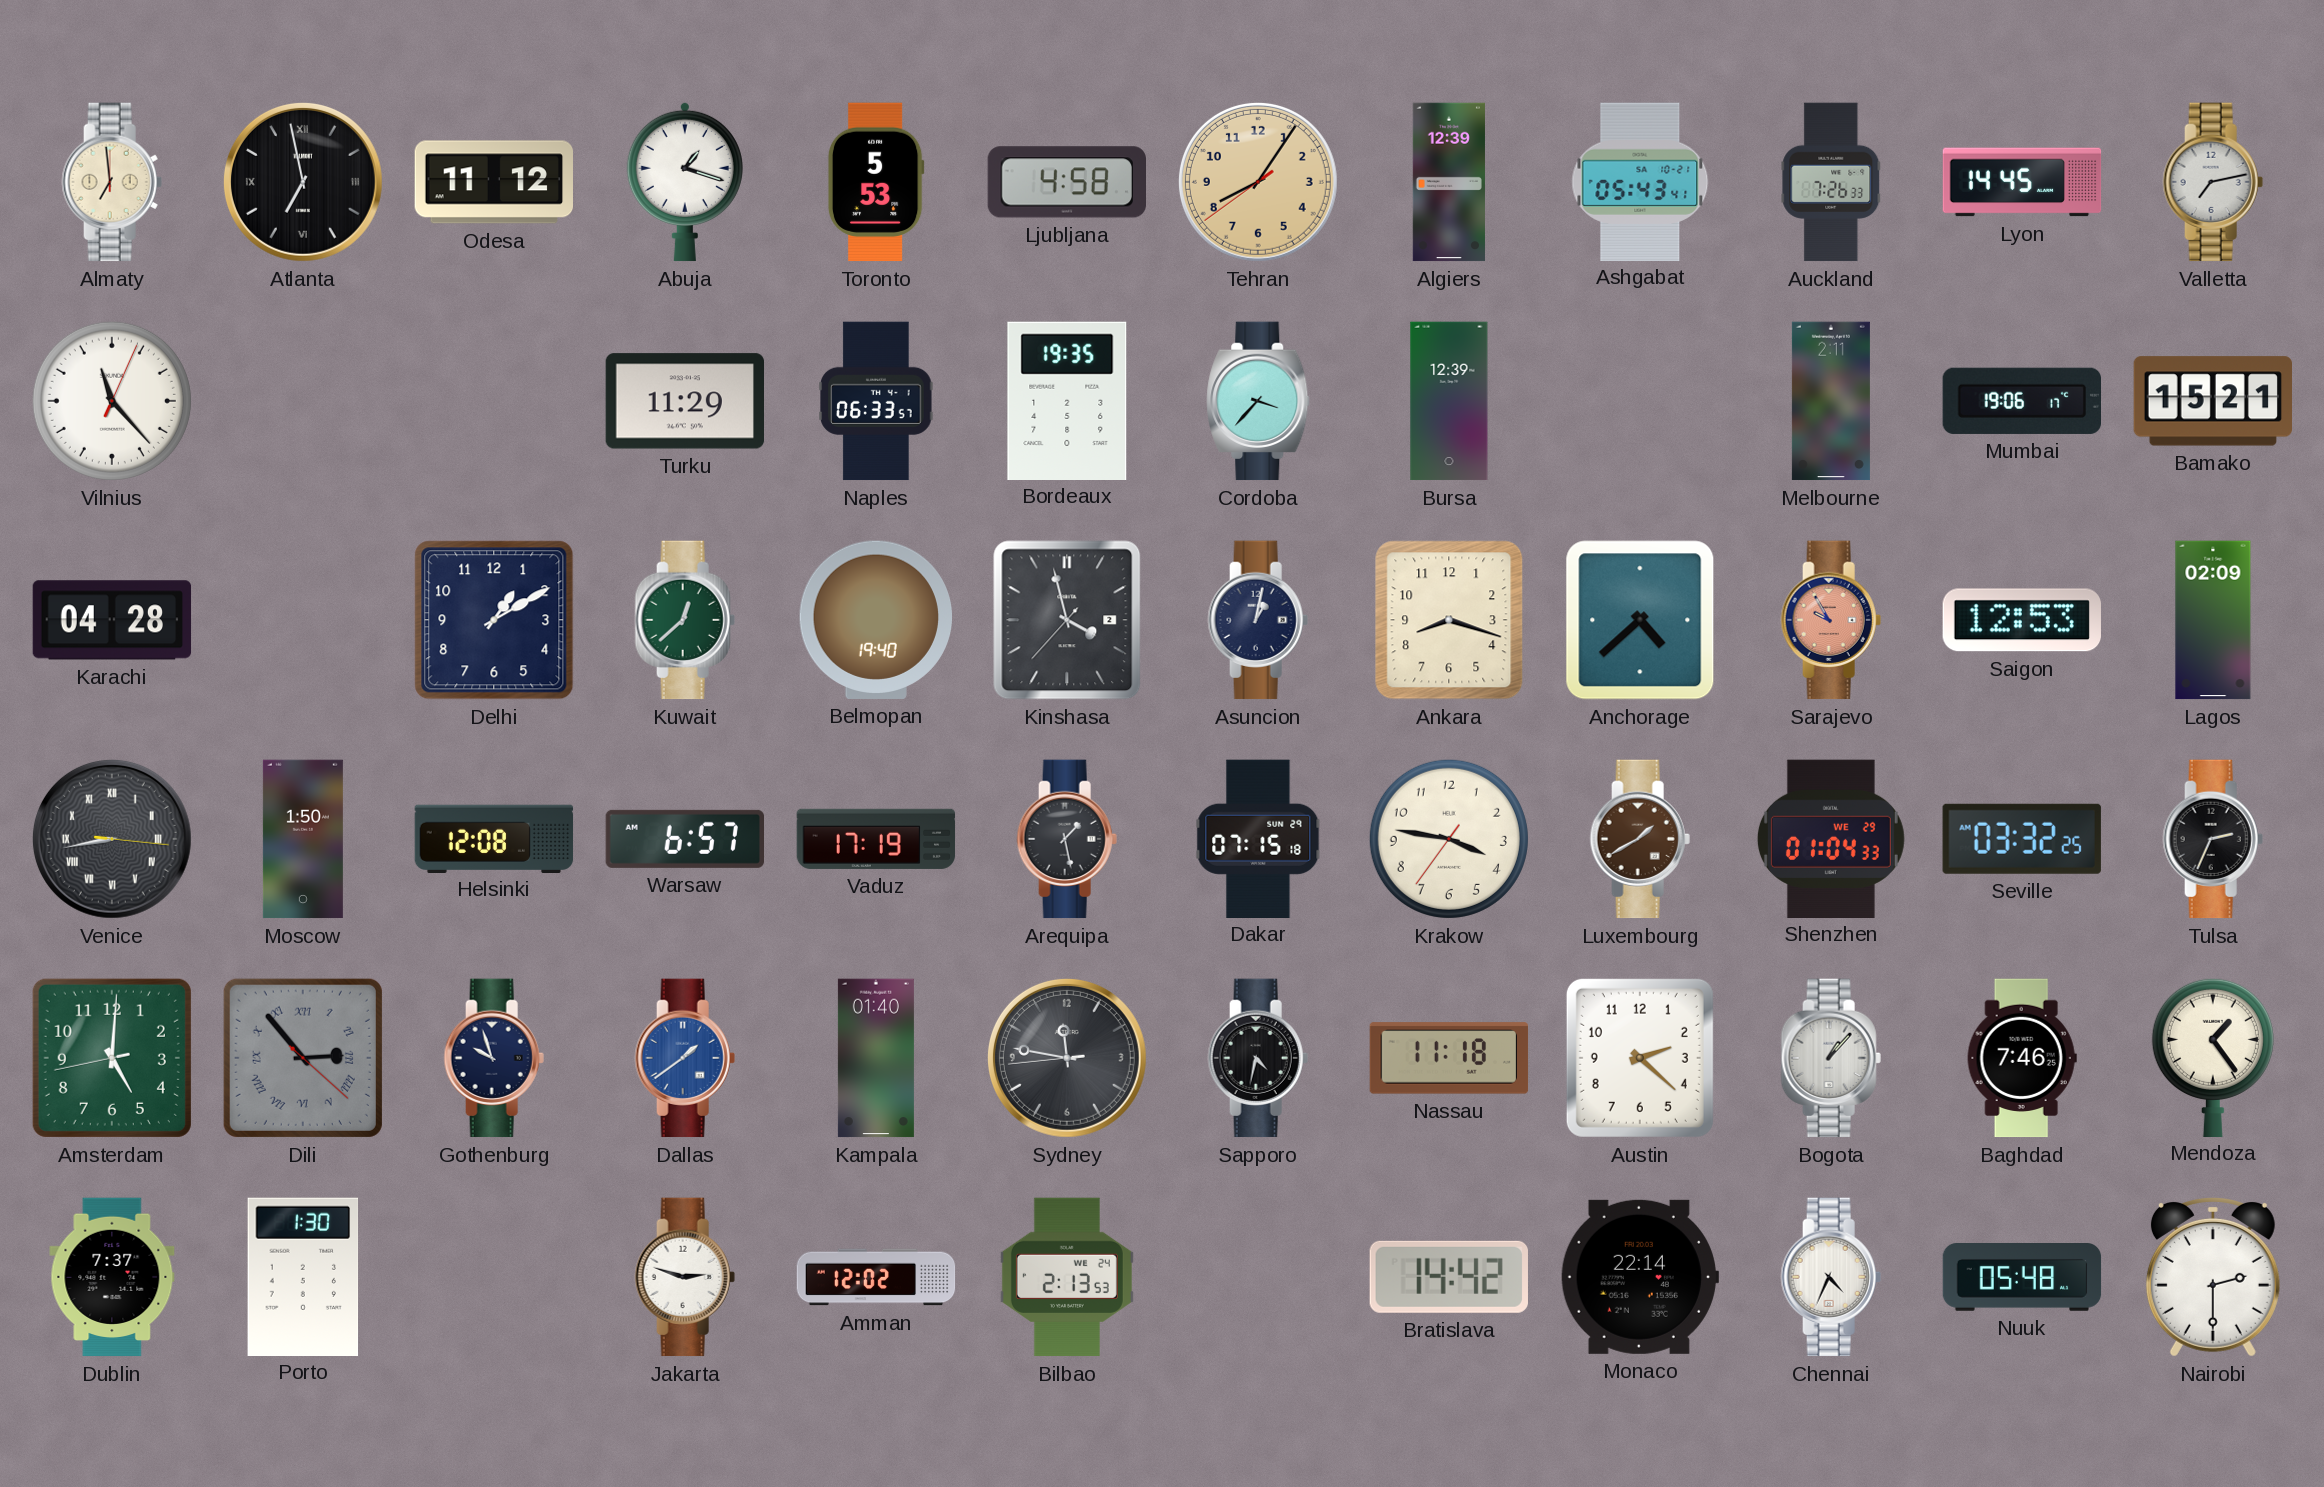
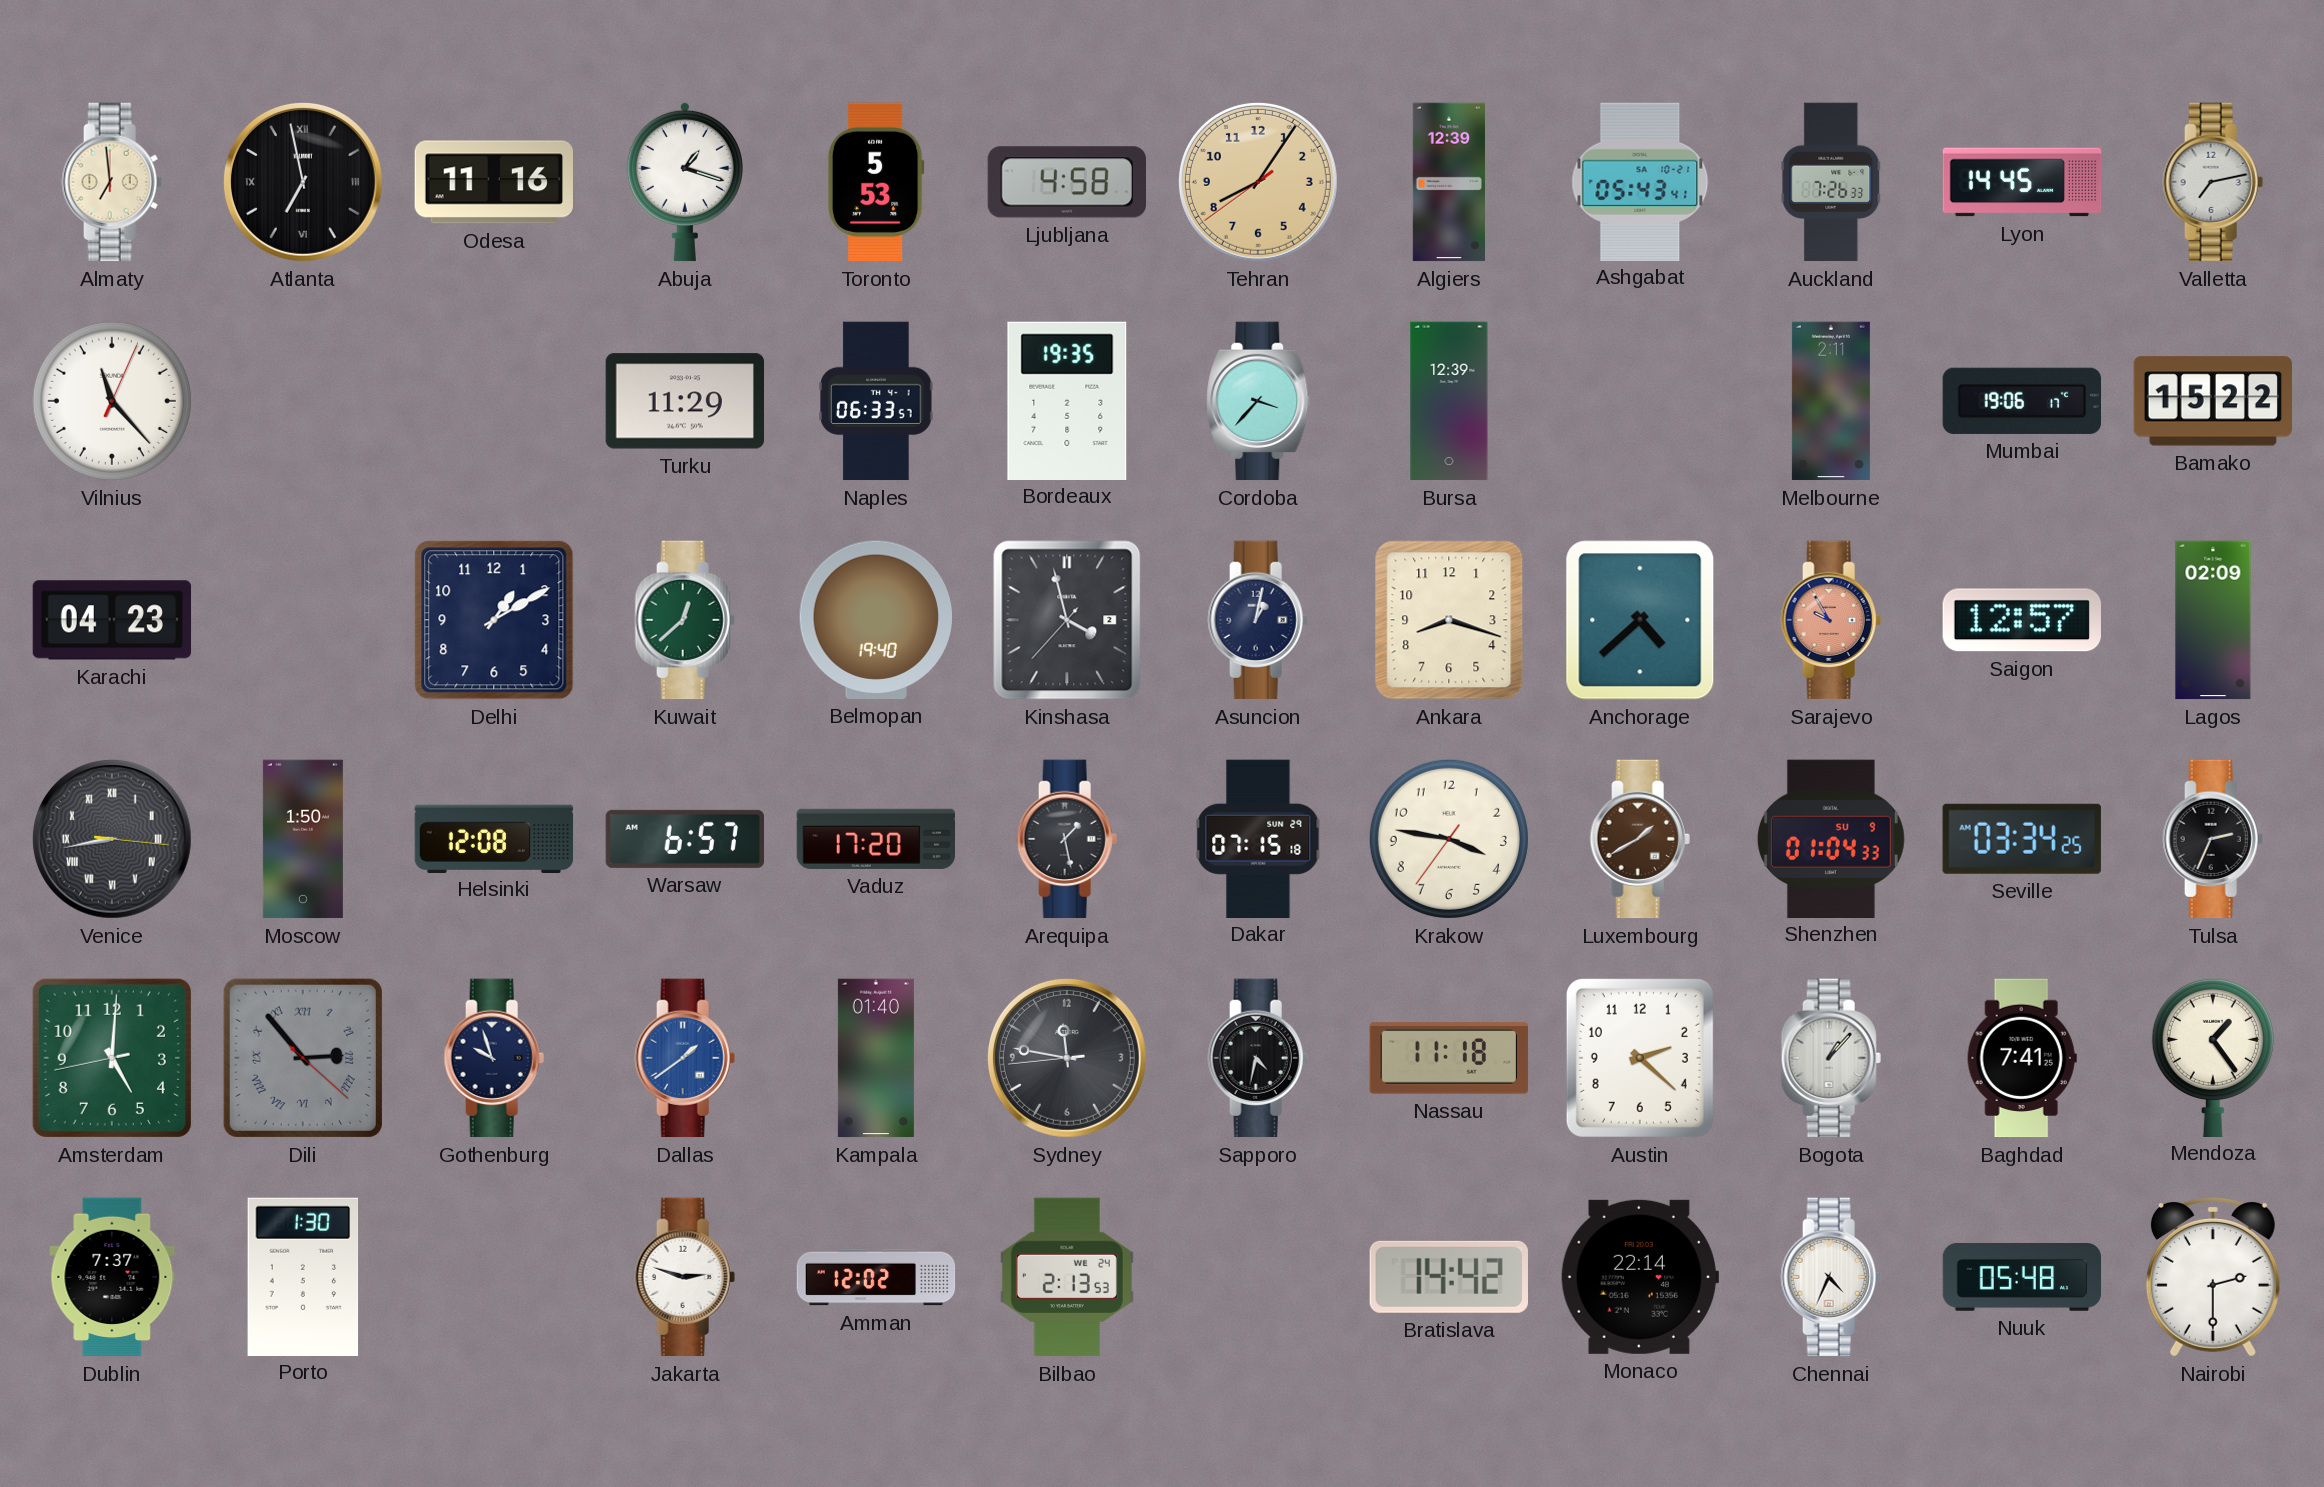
Odesa: 11:12 -> 11:16
Bamako: 15:21 -> 15:22
Karachi: 04:28 -> 04:23
Saigon: 12:53 -> 12:57
Vaduz: 17:19 -> 17:20
Shenzhen date: WE 29 -> SU 9
Seville: 03:32 -> 03:34
Baghdad: 7:46 -> 7:41
